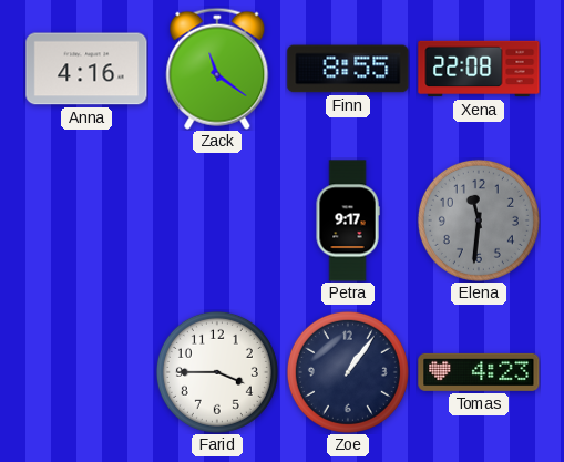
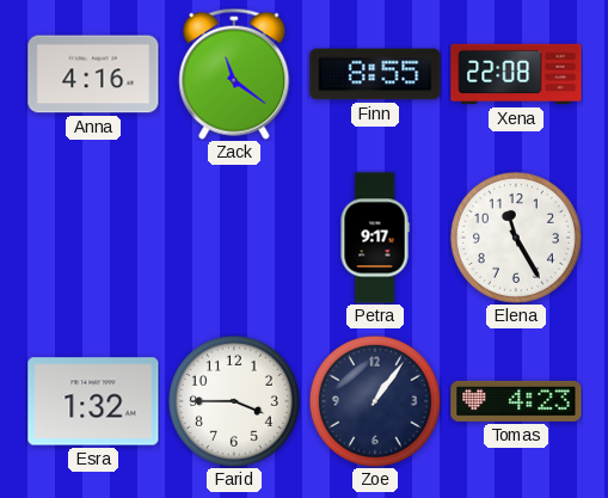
Elena: 11:31 -> 11:25
Elena dial: grey -> white
Esra: none -> 1:32
